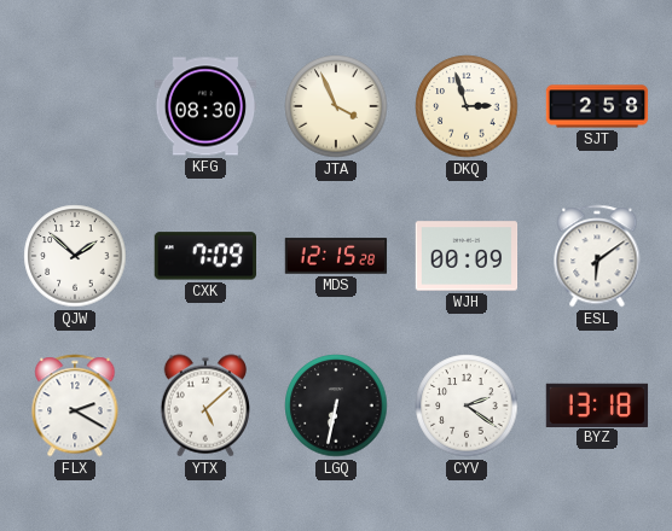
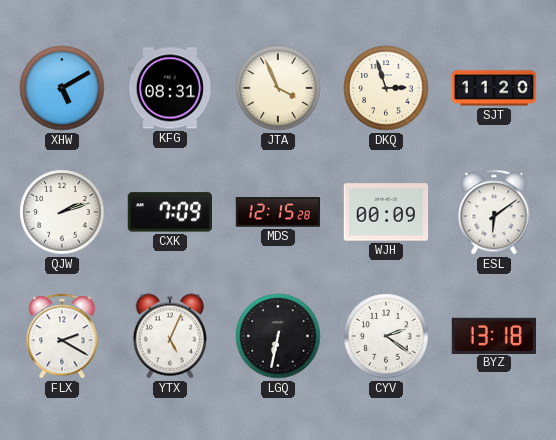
XHW: none -> 5:10
KFG: 08:30 -> 08:31
SJT: 2:58 -> 11:20
QJW: 1:52 -> 2:12
YTX: 5:08 -> 5:04
